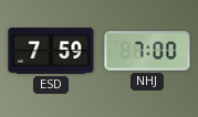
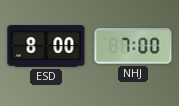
ESD: 7:59 -> 8:00
